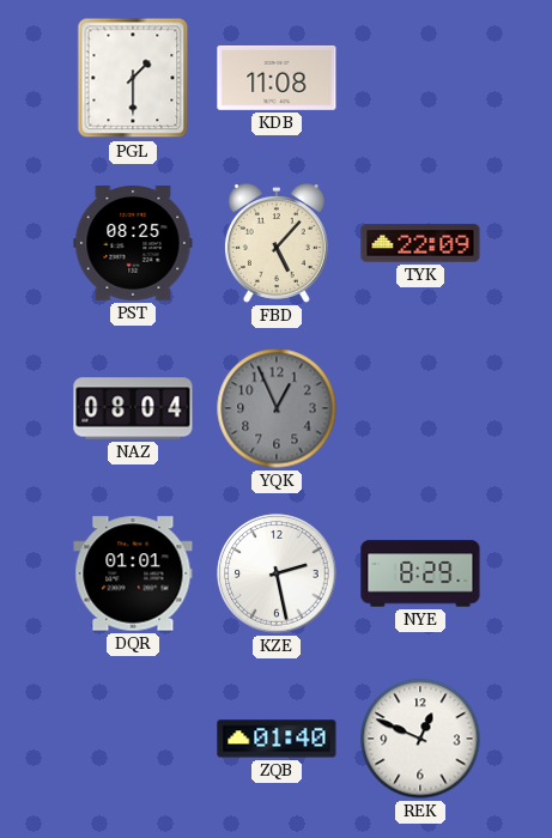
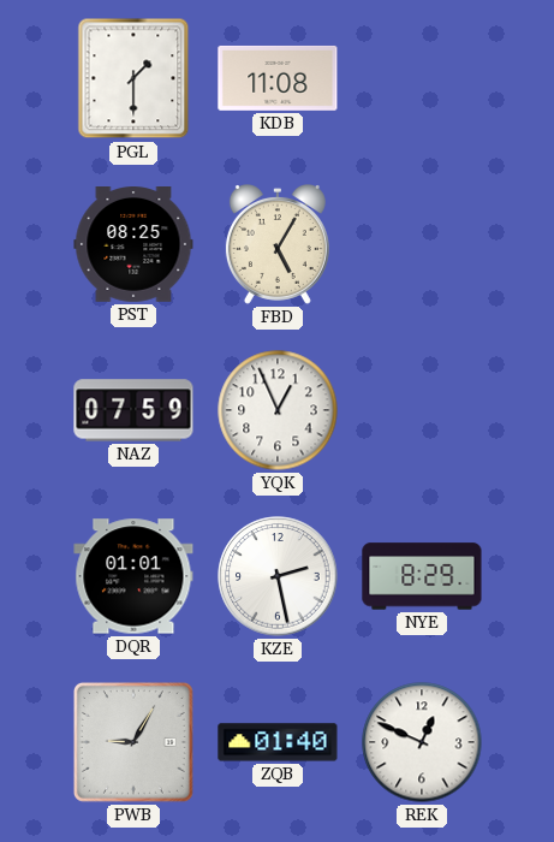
FBD: 5:07 -> 5:05
TYK: 22:09 -> none
NAZ: 08:04 -> 07:59
YQK dial: grey -> white
PWB: none -> 9:05
